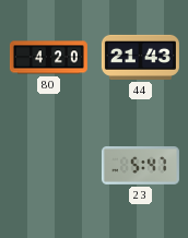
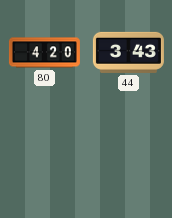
44: 21:43 -> 3:43
23: 5:47 -> none
